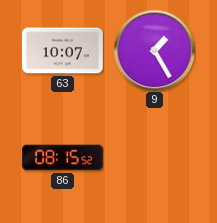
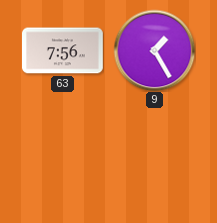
63: 10:07 -> 7:56
86: 08:15 -> none
